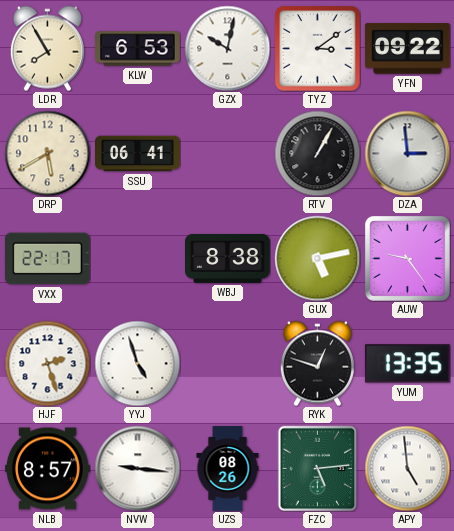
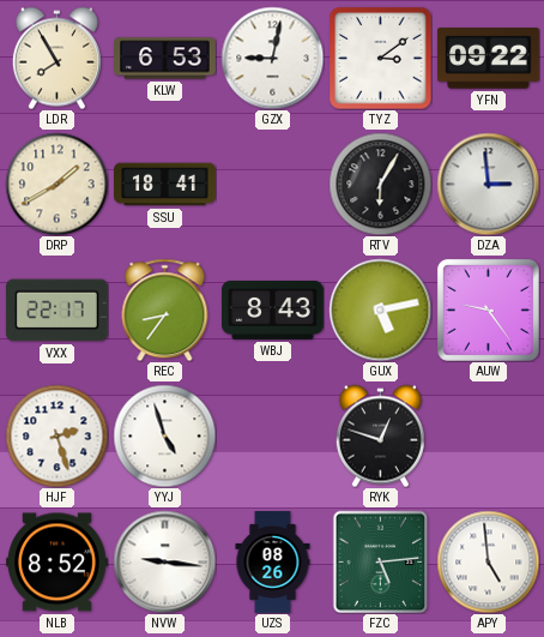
GZX: 10:02 -> 9:02
DRP: 5:40 -> 1:40
SSU: 06:41 -> 18:41
RTV: 1:05 -> 6:05
REC: none -> 8:36
WBJ: 8:38 -> 8:43
YUM: 13:35 -> none
NLB: 8:57 -> 8:52
